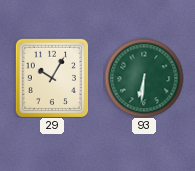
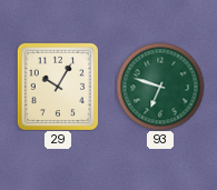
93: 6:31 -> 6:48
